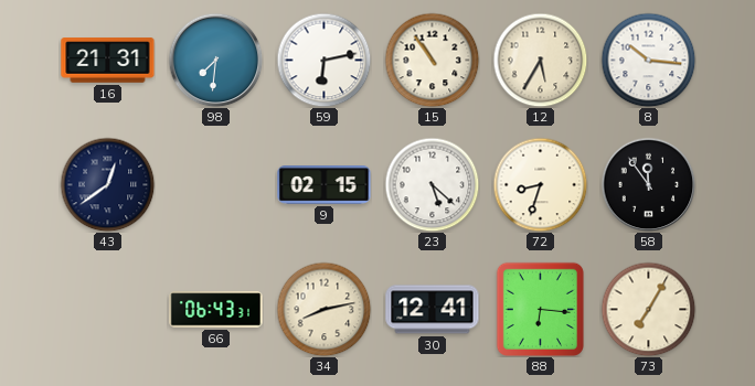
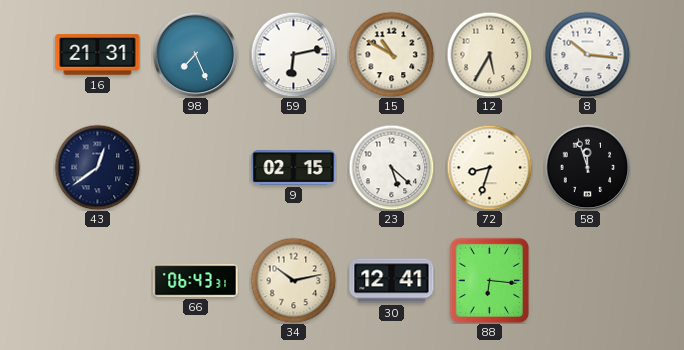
98: 7:31 -> 7:26
15: 10:54 -> 10:50
58: 11:54 -> 11:57
34: 8:13 -> 10:13
73: 7:05 -> none
